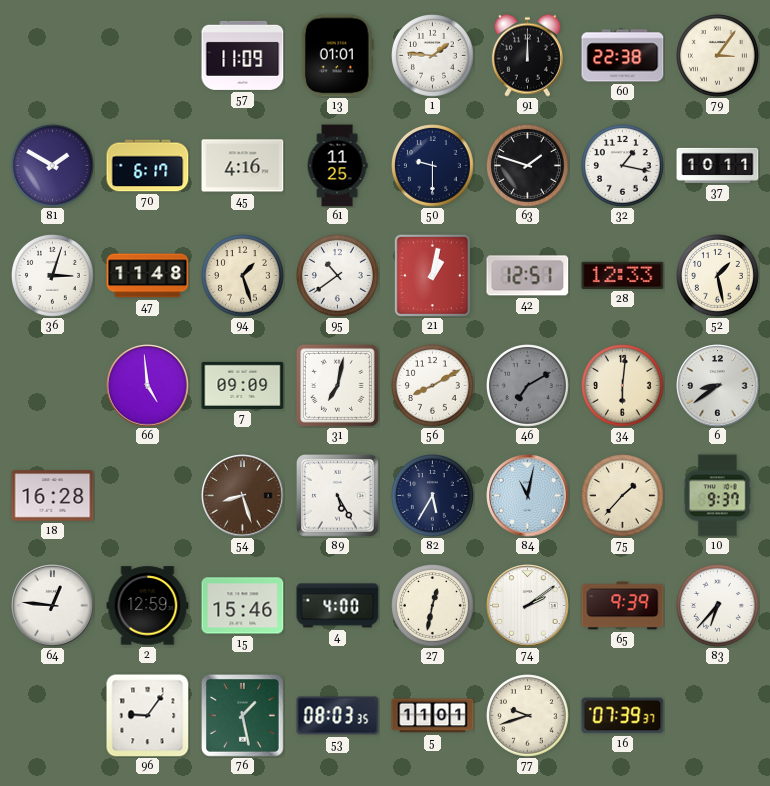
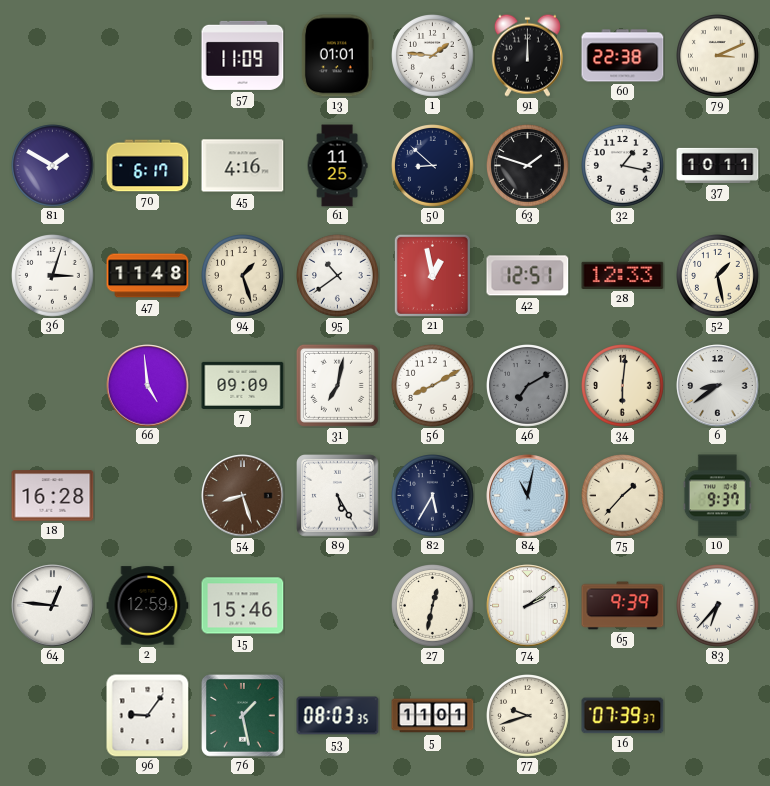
79: 3:06 -> 3:11
50: 9:30 -> 8:52
21: 1:02 -> 12:58
4: 4:00 -> none
